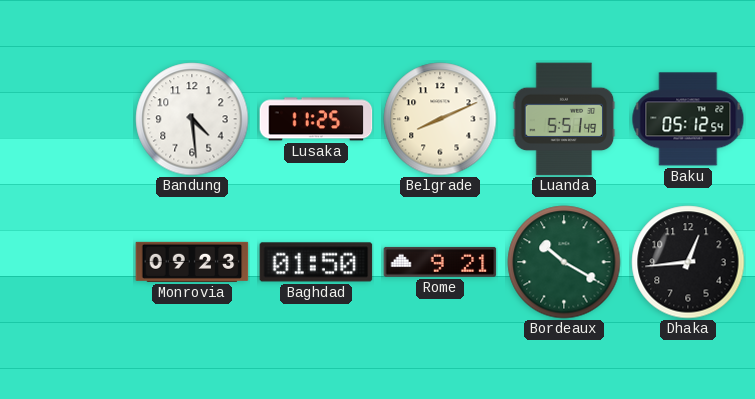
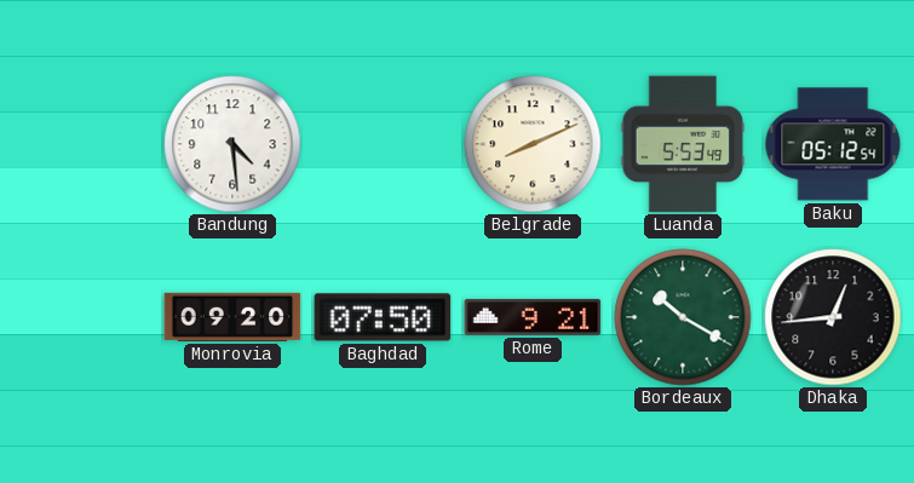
Lusaka: 11:25 -> none
Luanda: 5:51 -> 5:53
Monrovia: 09:23 -> 09:20
Baghdad: 01:50 -> 07:50
